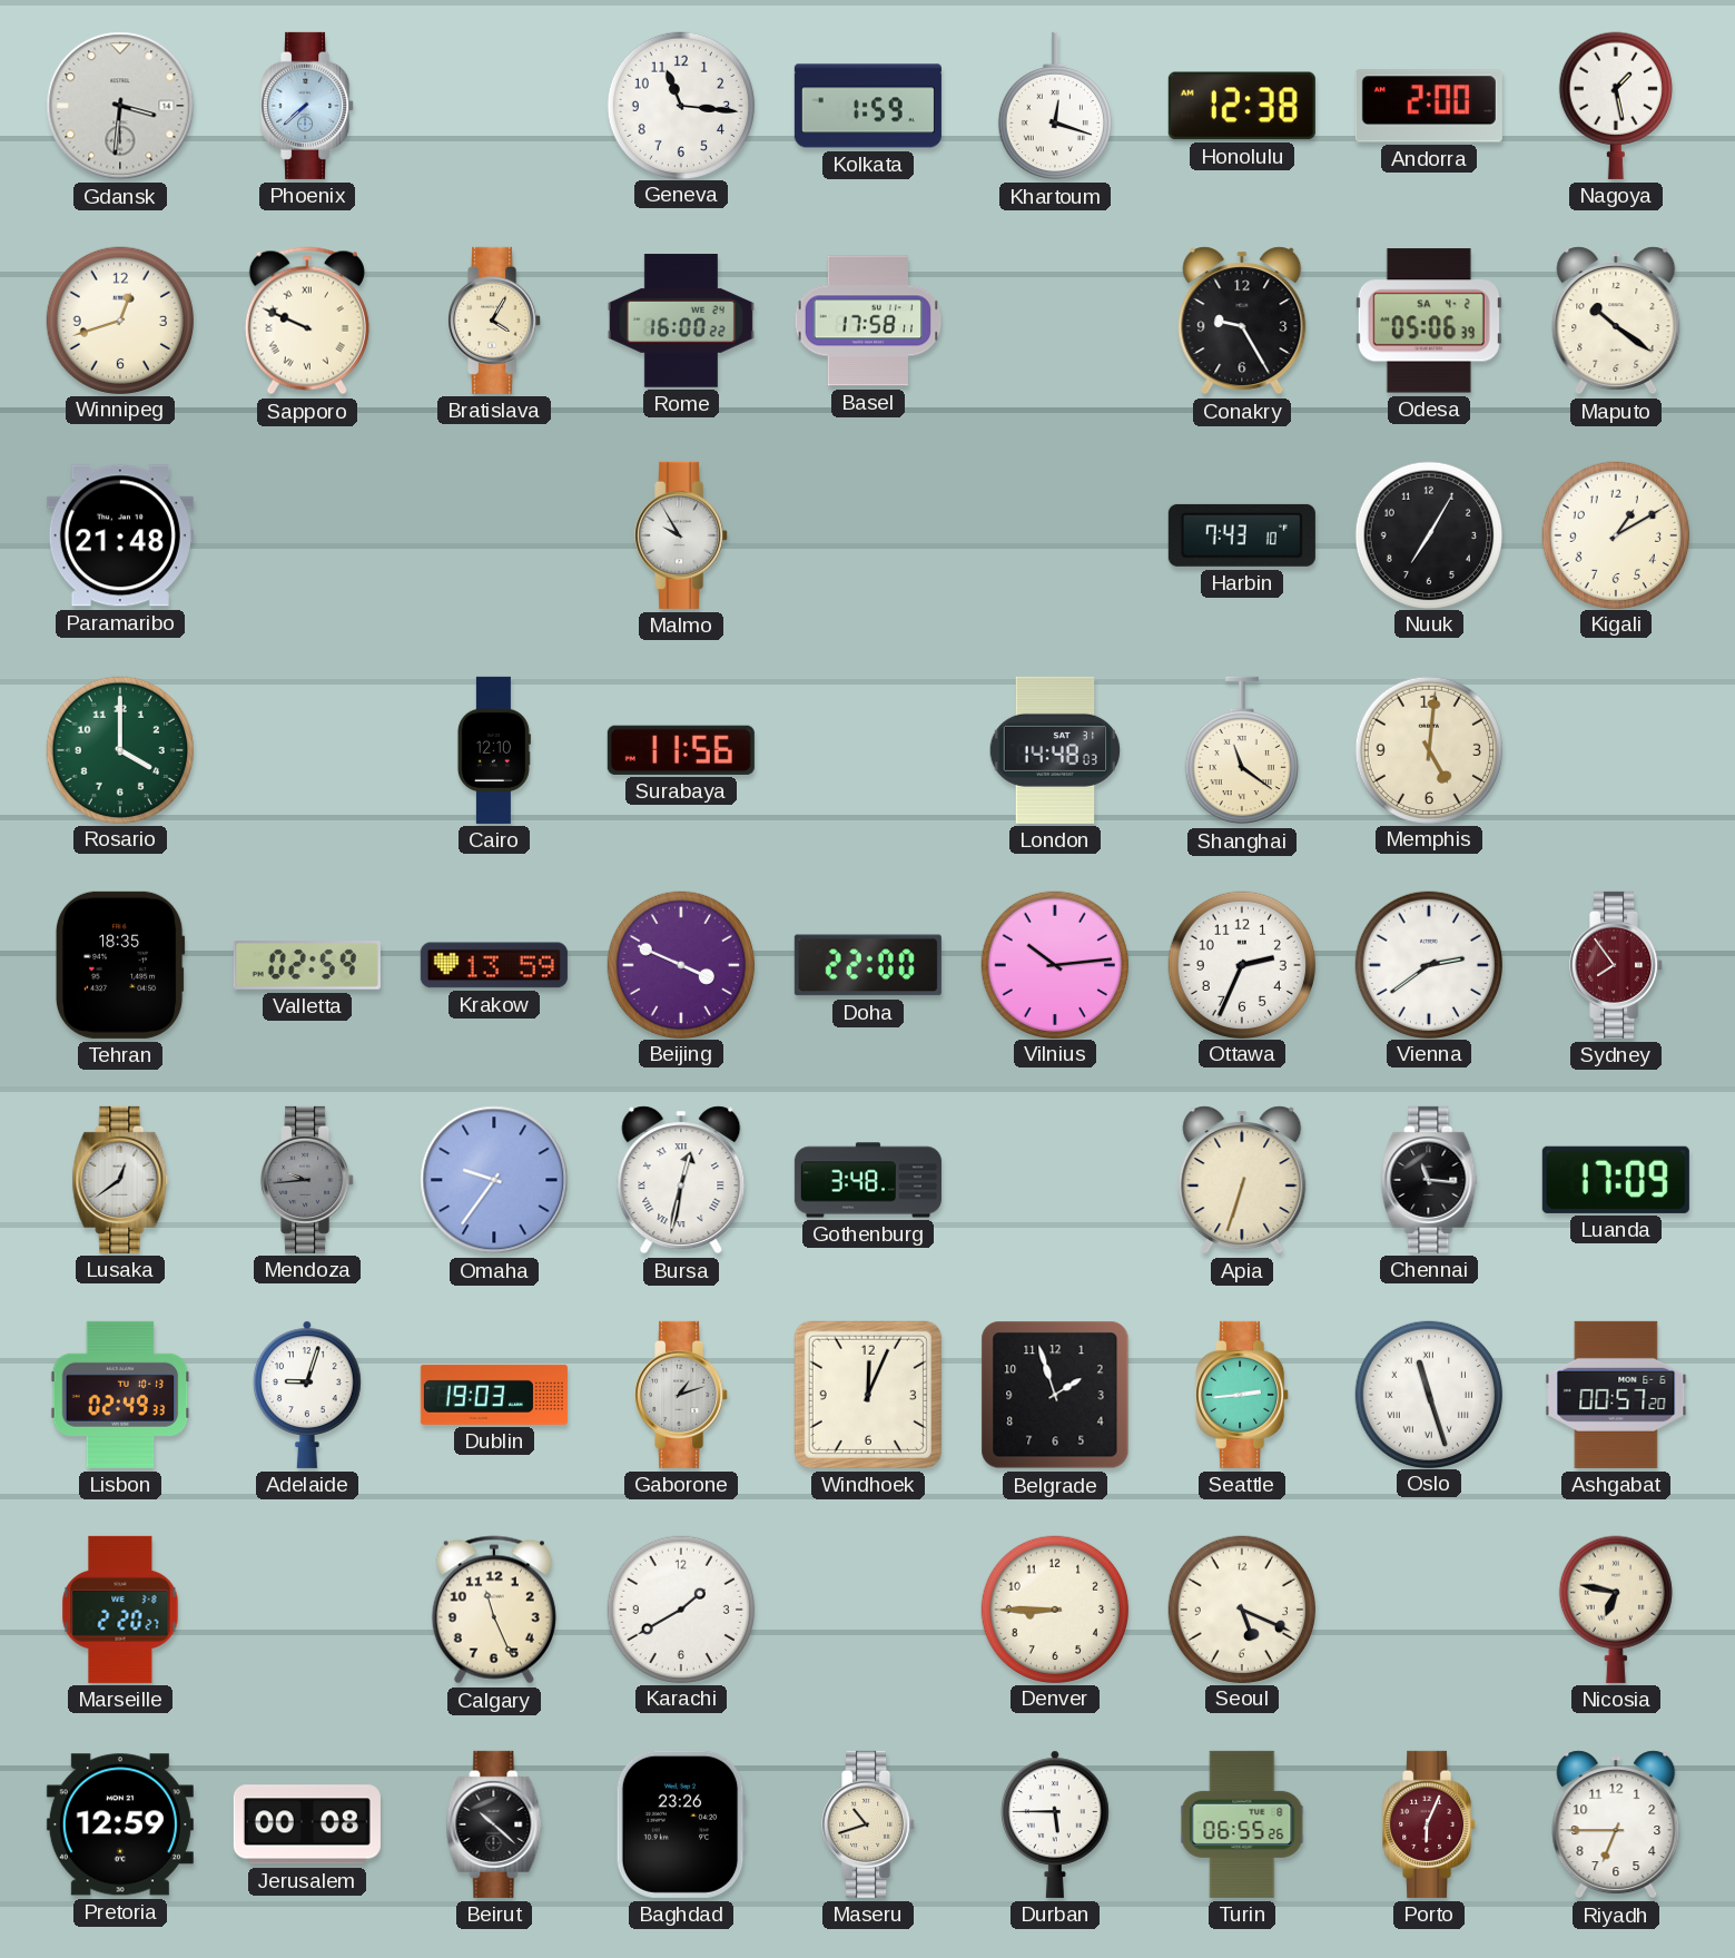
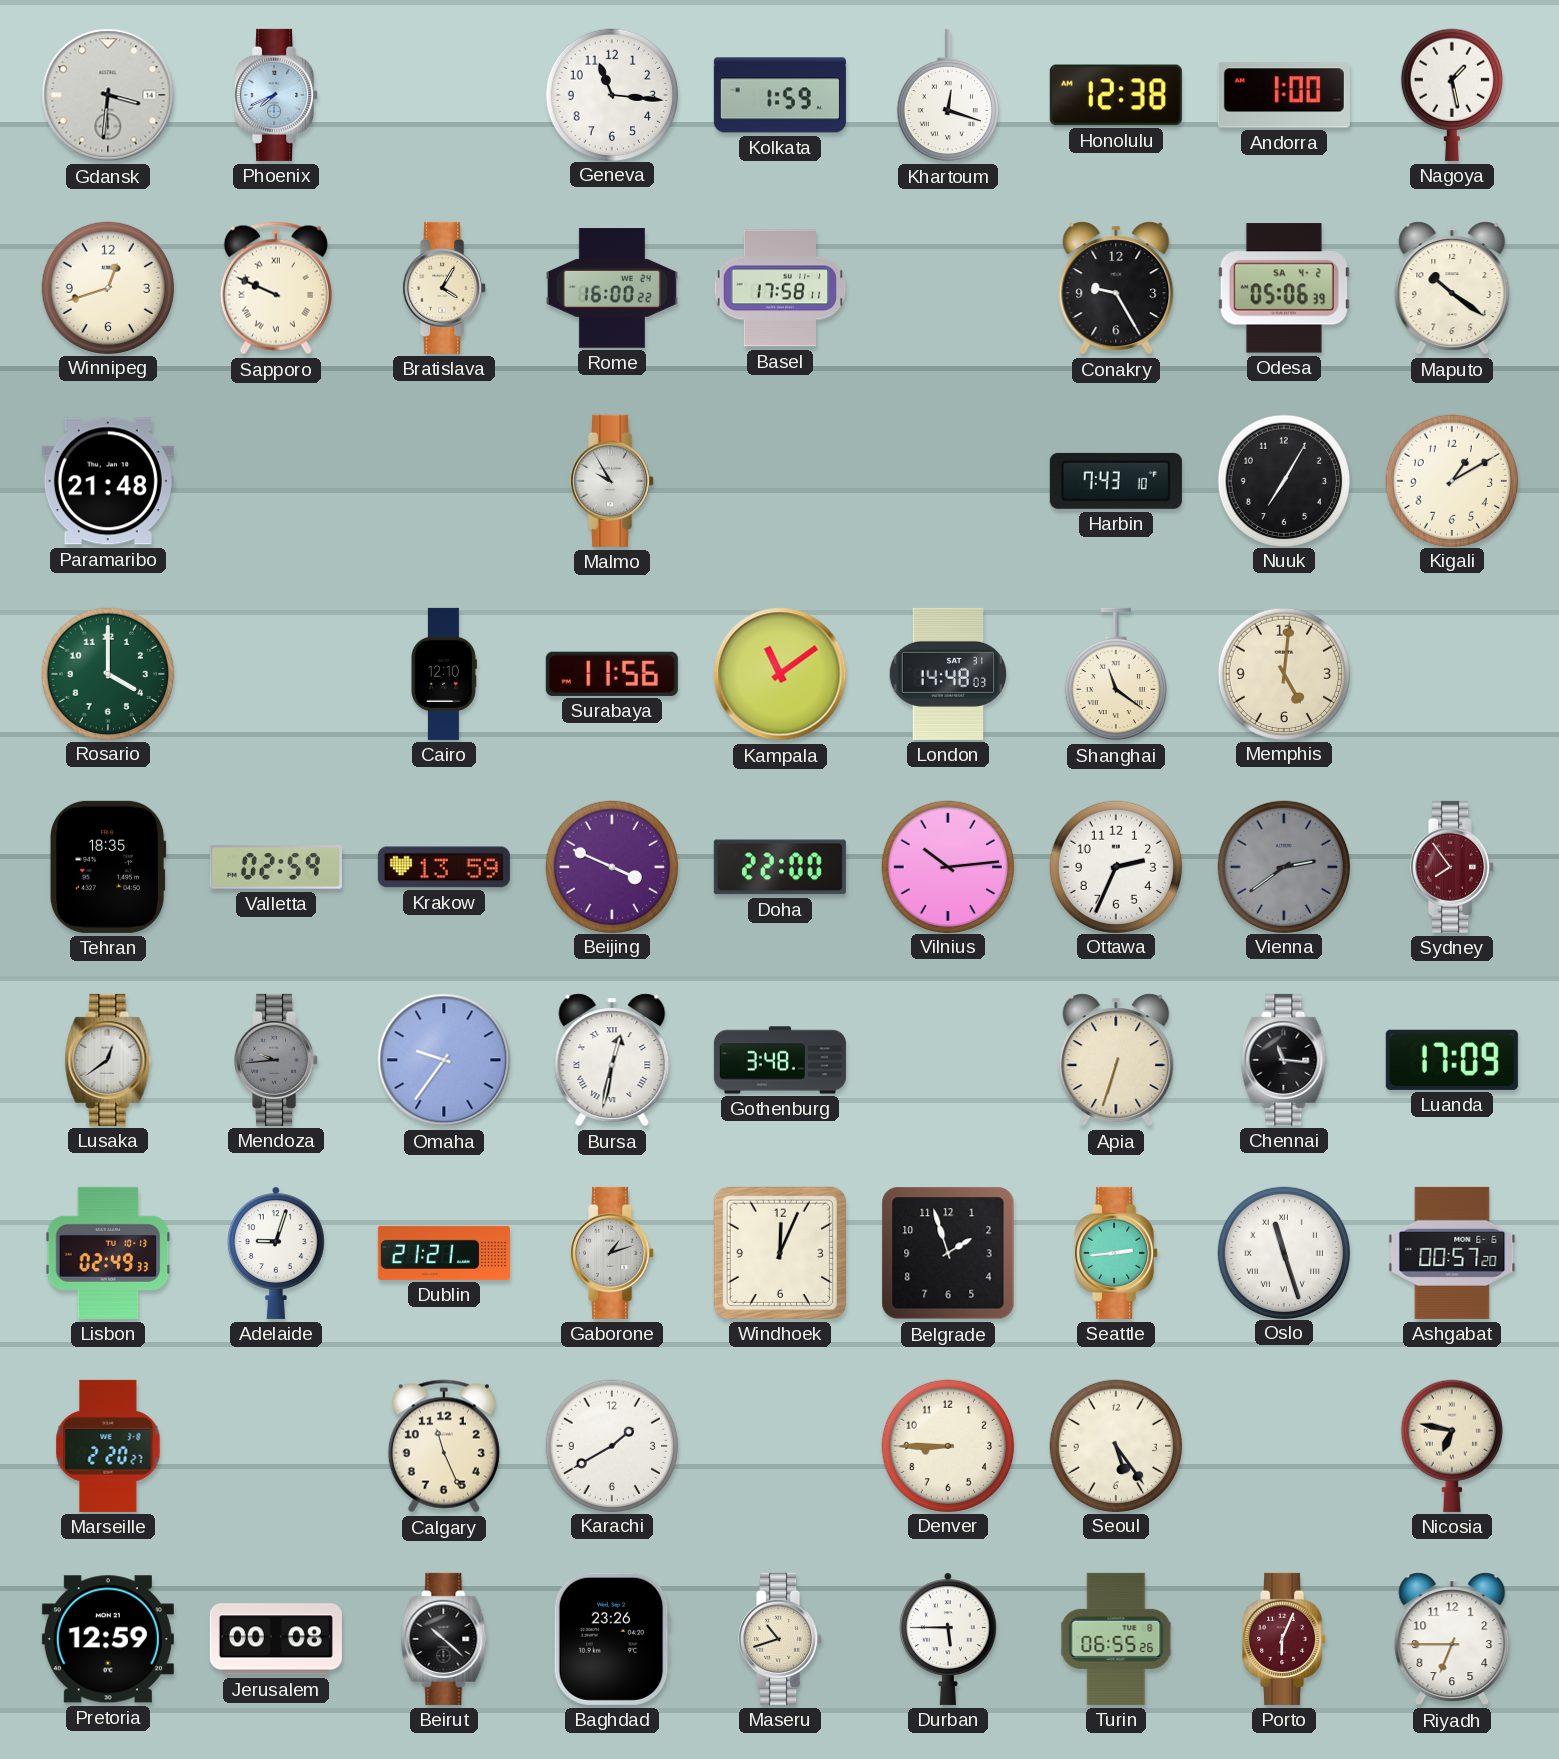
Phoenix: 7:38 -> 7:41
Andorra: 2:00 -> 1:00
Kampala: none -> 11:09
Vienna dial: white -> grey
Dublin: 19:03 -> 21:21
Seoul: 5:19 -> 5:24
